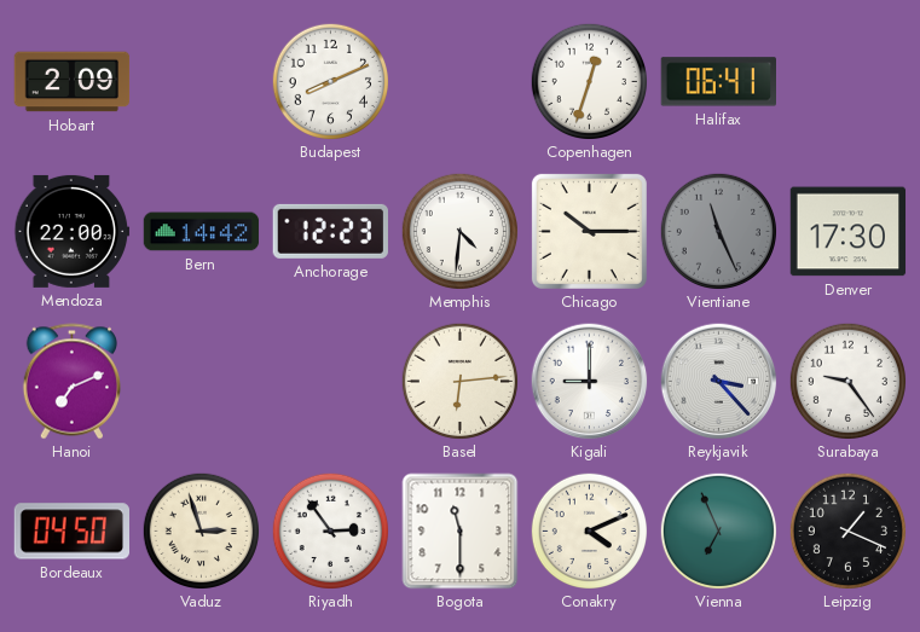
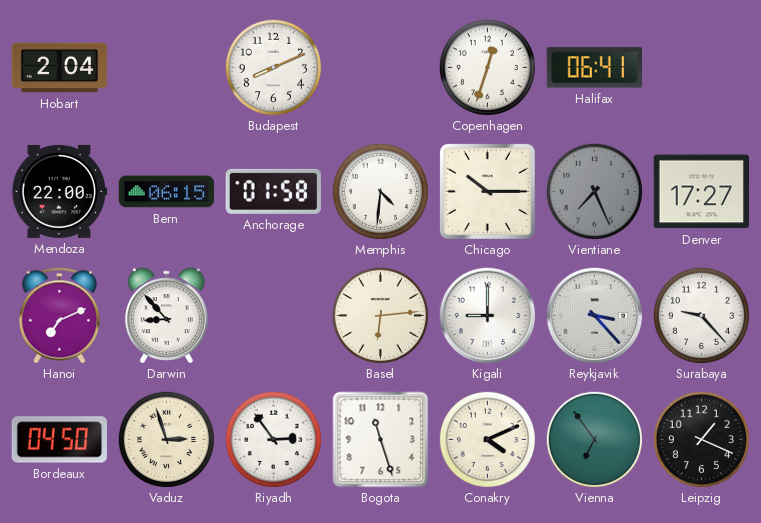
Hobart: 2:09 -> 2:04
Bern: 14:42 -> 06:15
Anchorage: 12:23 -> 01:58
Vientiane: 11:26 -> 7:26
Denver: 17:30 -> 17:27
Darwin: none -> 8:53
Surabaya: 9:24 -> 9:23
Bogota: 11:30 -> 11:27
Vienna: 6:56 -> 6:54
